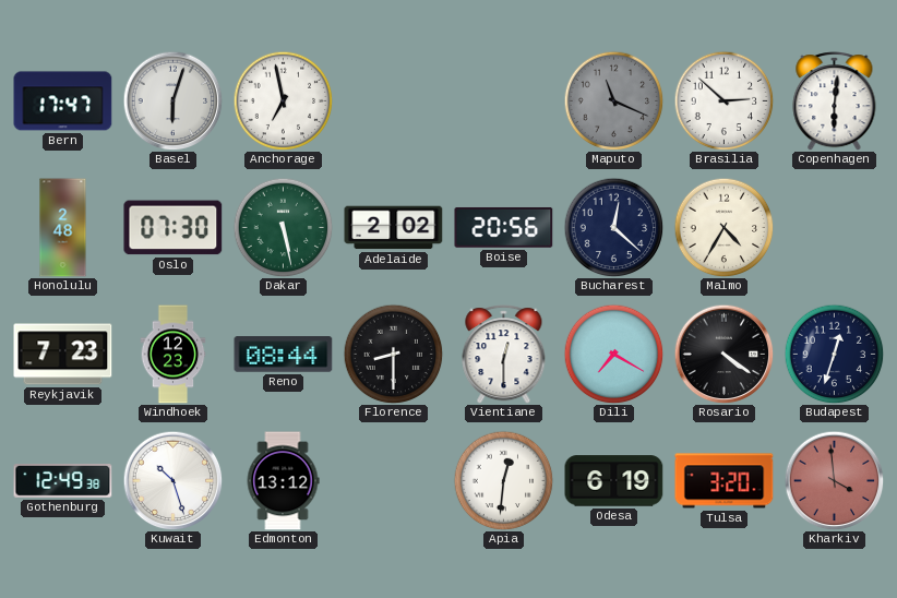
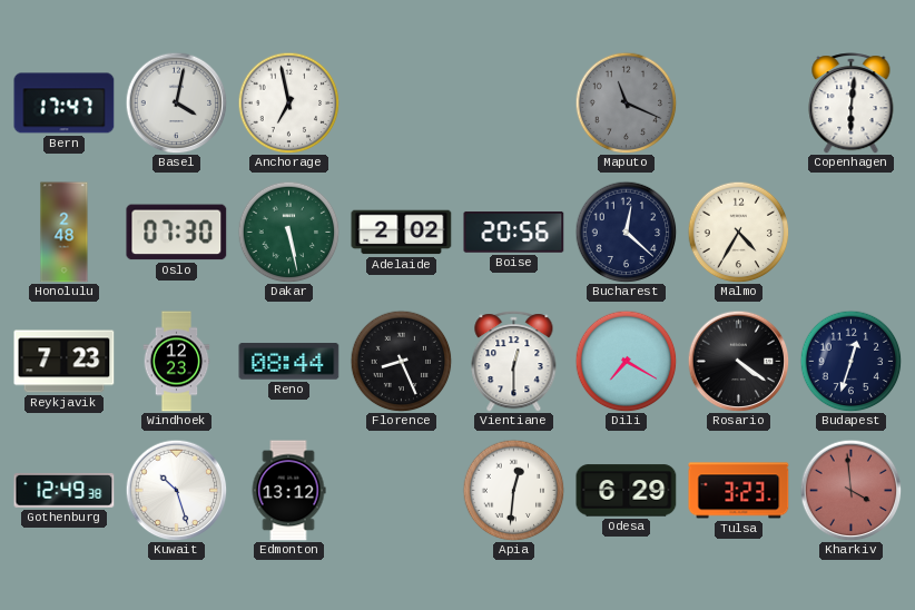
Basel: 6:03 -> 4:02
Brasilia: 2:52 -> none
Florence: 8:30 -> 8:26
Odesa: 6:19 -> 6:29
Tulsa: 3:20 -> 3:23
